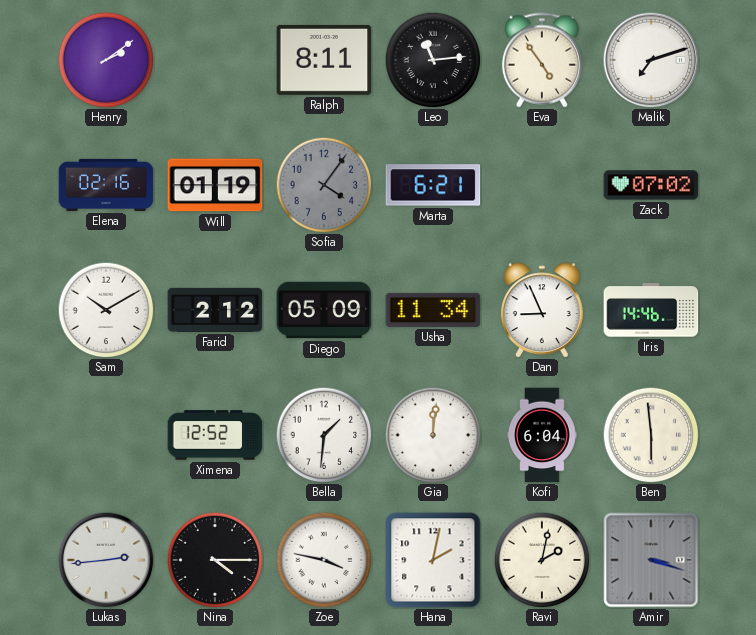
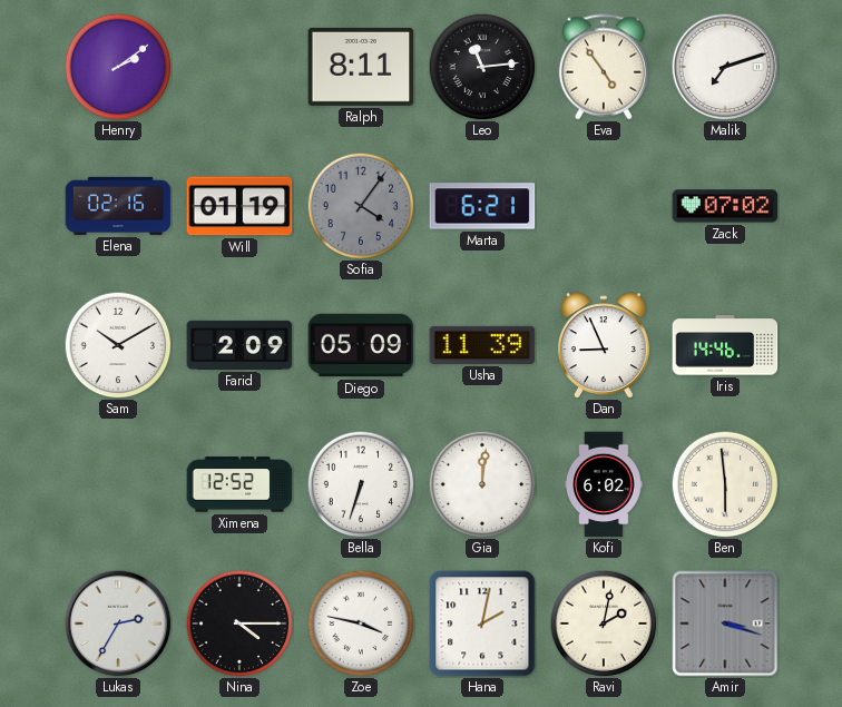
Farid: 2:12 -> 2:09
Usha: 11:34 -> 11:39
Bella: 1:31 -> 6:33
Kofi: 6:04 -> 6:02
Lukas: 2:44 -> 2:35
